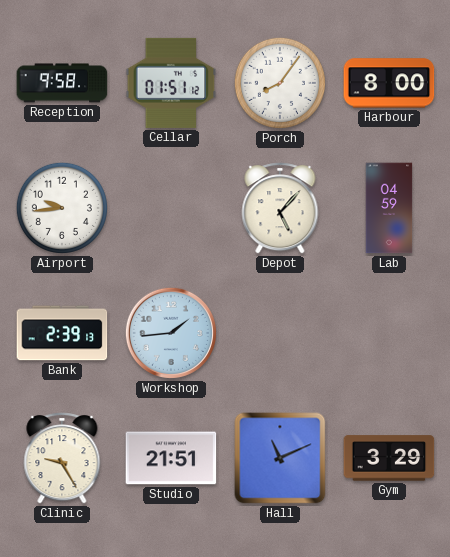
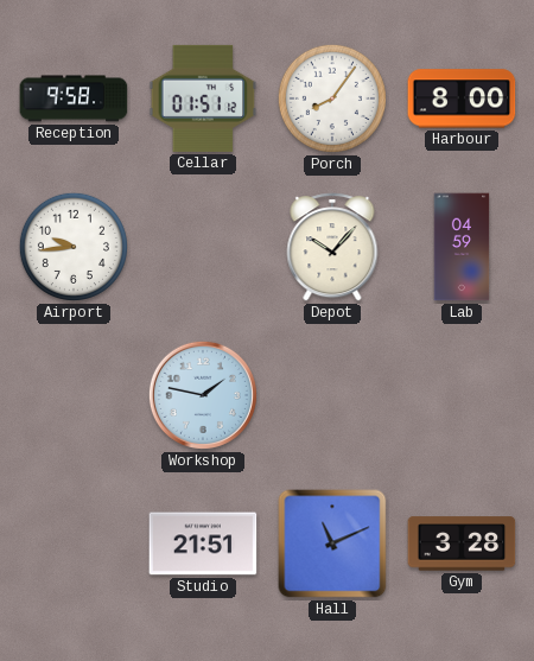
Depot: 5:07 -> 10:07
Bank: 2:39 -> none
Workshop: 1:44 -> 1:47
Clinic: 9:25 -> none
Gym: 3:29 -> 3:28
